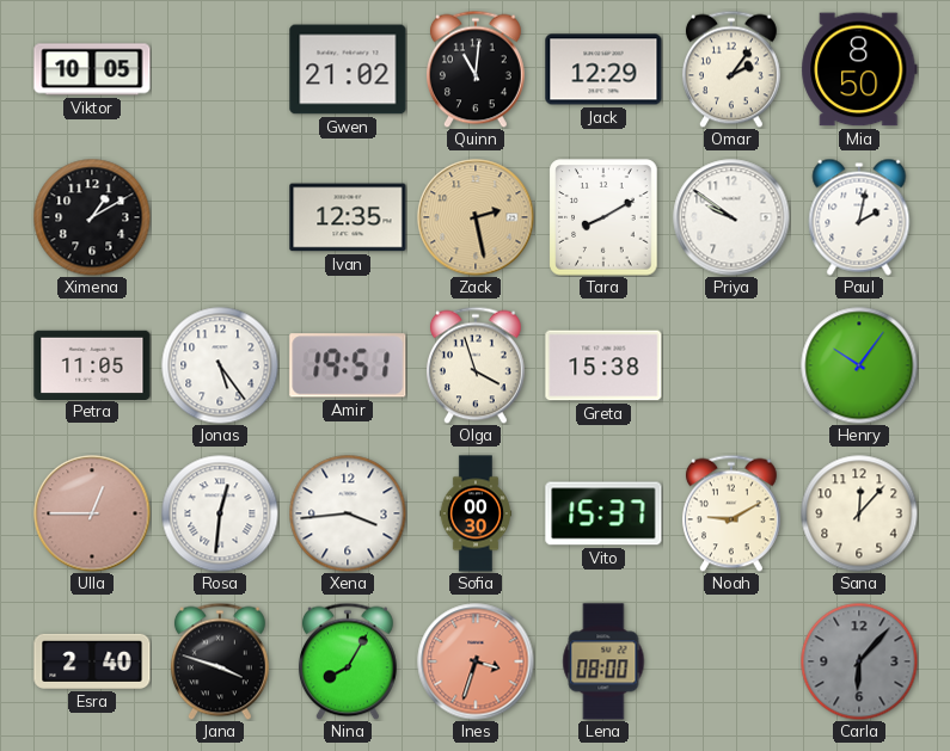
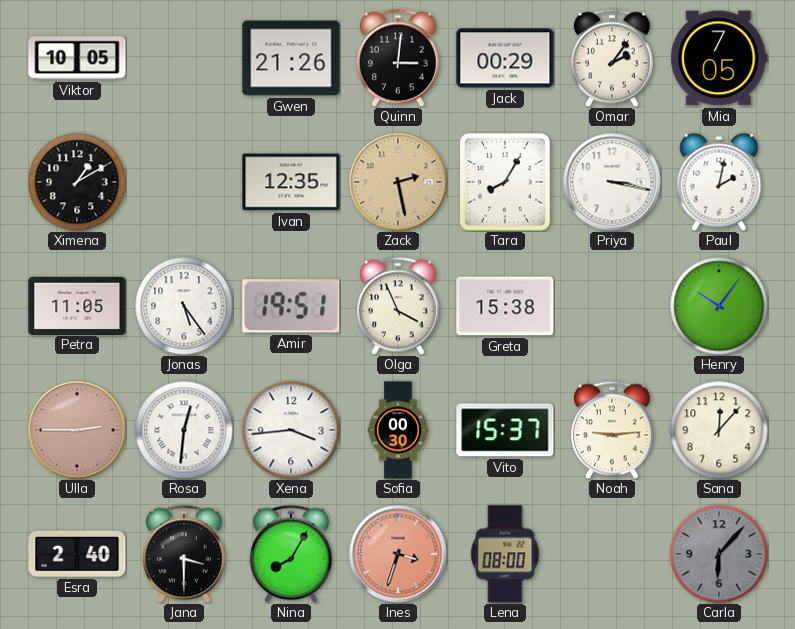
Gwen: 21:02 -> 21:26
Quinn: 11:01 -> 3:01
Jack: 12:29 -> 00:29
Mia: 8:50 -> 7:05
Tara: 8:10 -> 8:05
Priya: 9:51 -> 3:17
Olga: 3:57 -> 3:56
Ulla: 12:45 -> 2:45
Noah: 9:10 -> 9:14
Jana: 3:48 -> 3:30
